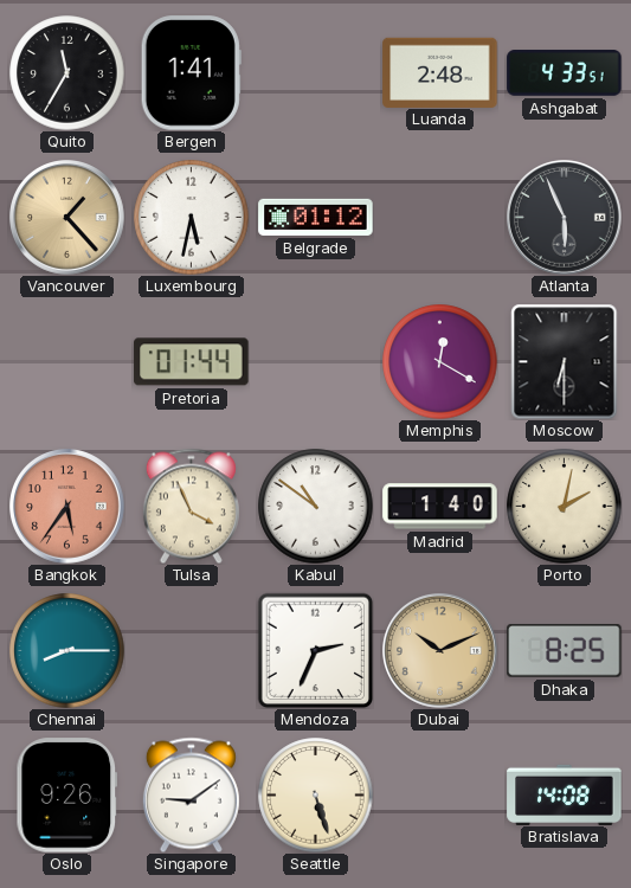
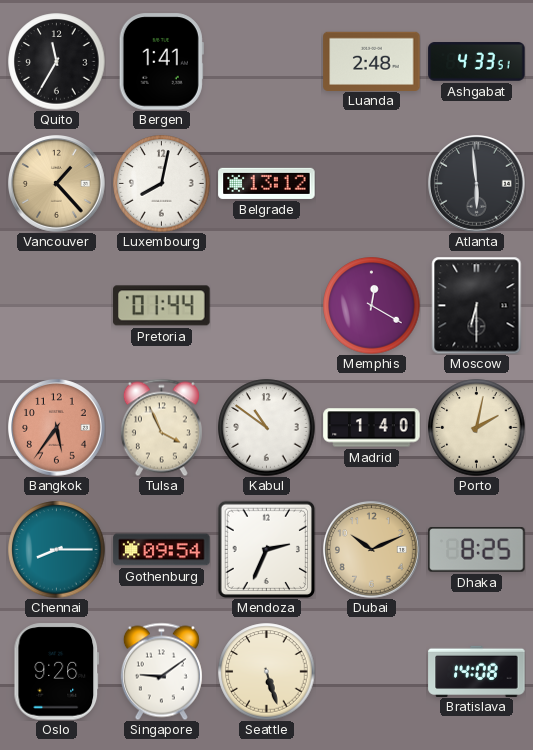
Luxembourg: 5:32 -> 8:02
Belgrade: 01:12 -> 13:12
Atlanta: 5:56 -> 5:59
Gothenburg: none -> 09:54
